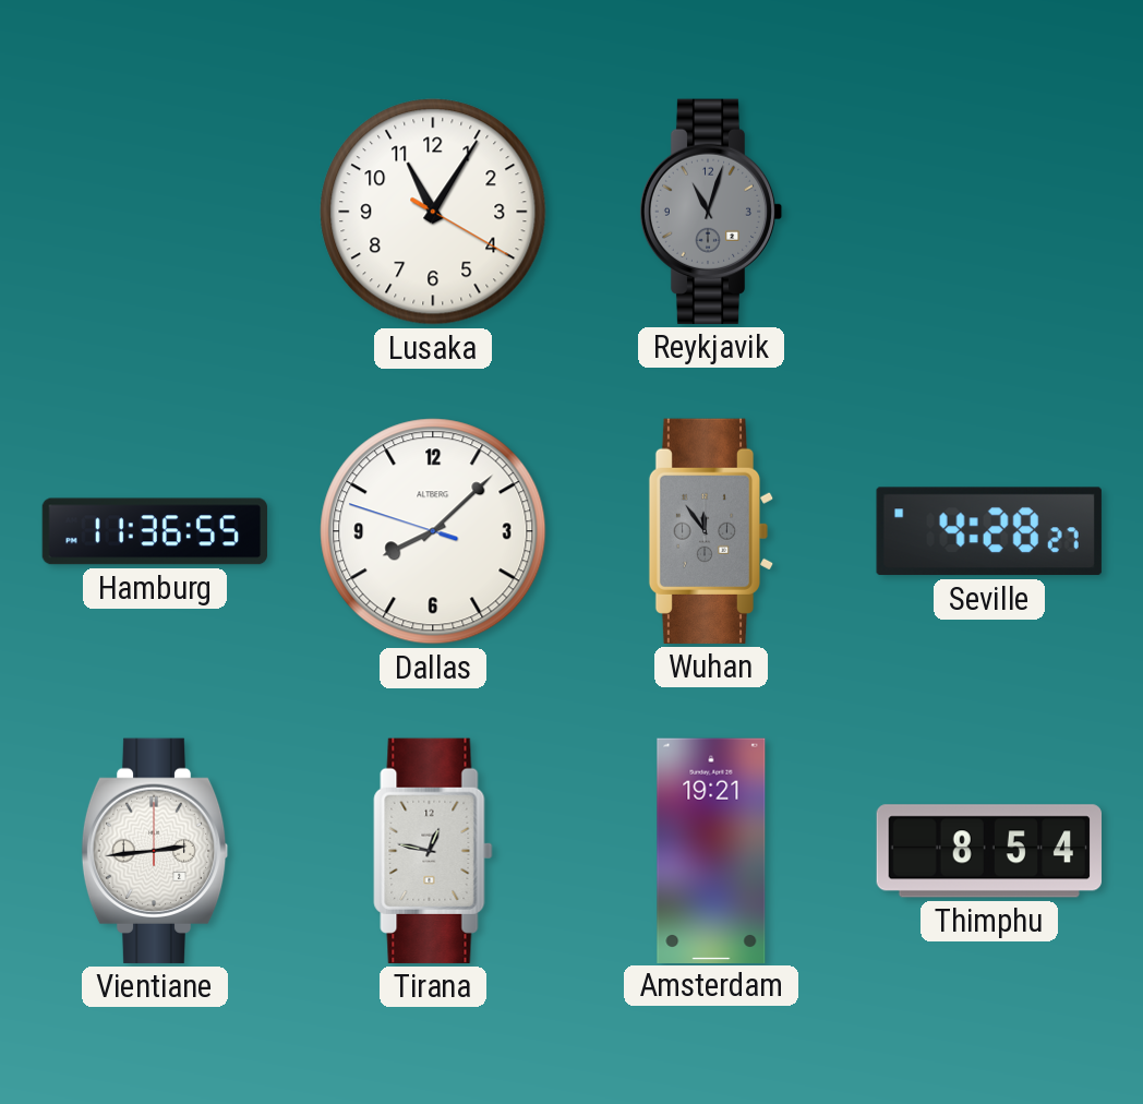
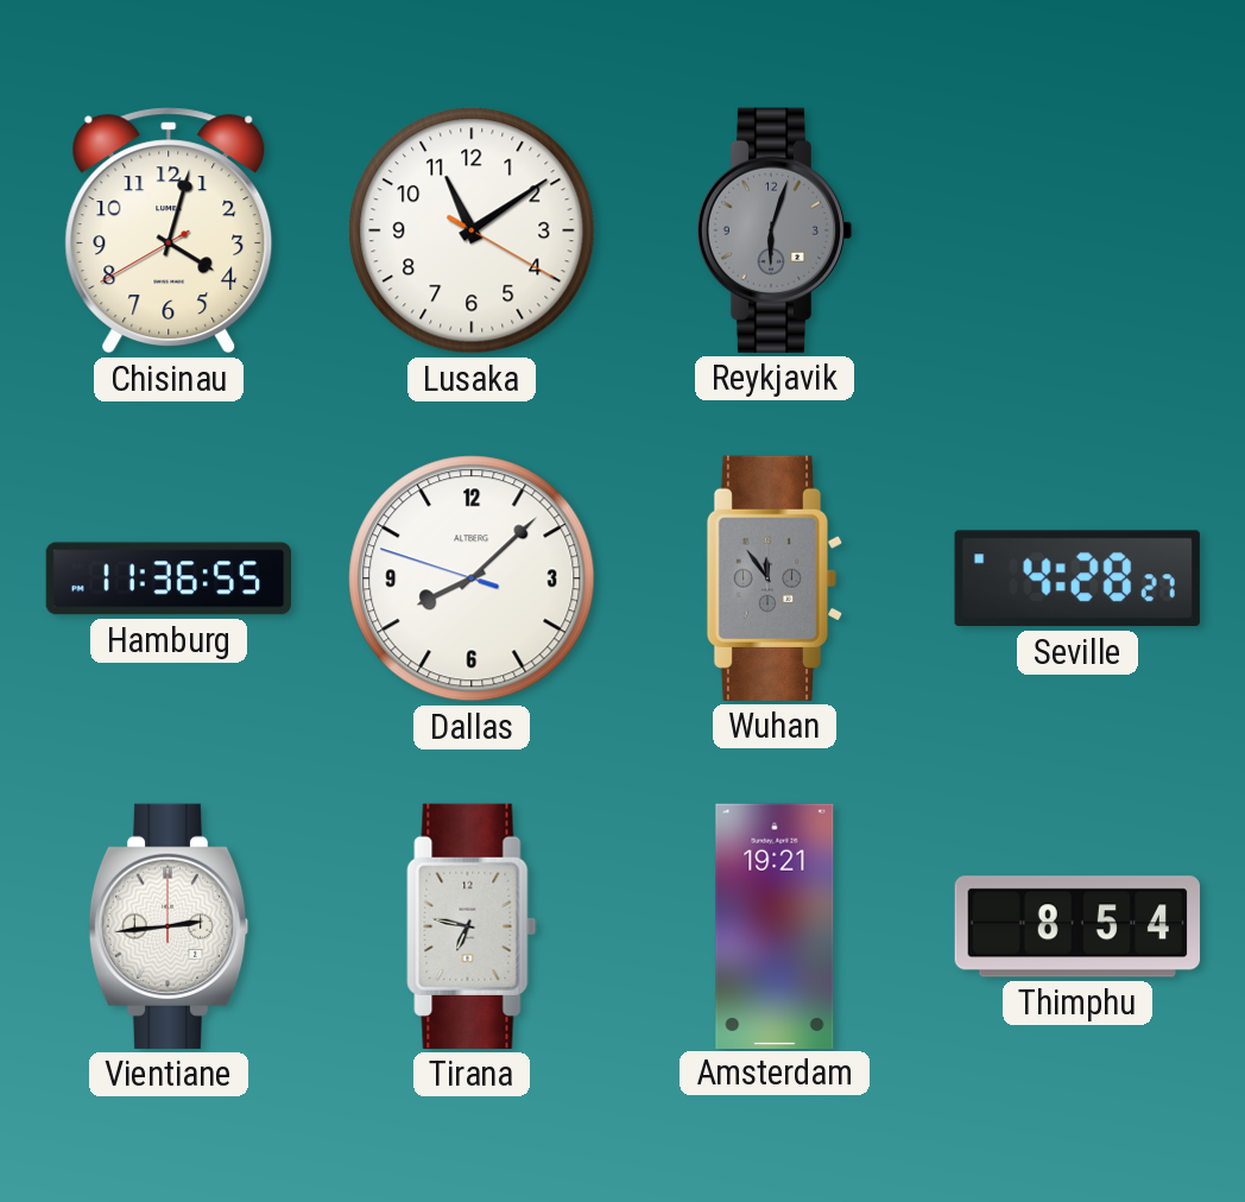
Chisinau: none -> 4:02
Lusaka: 11:05 -> 11:09
Reykjavik: 11:03 -> 6:03
Tirana: 12:47 -> 6:47
